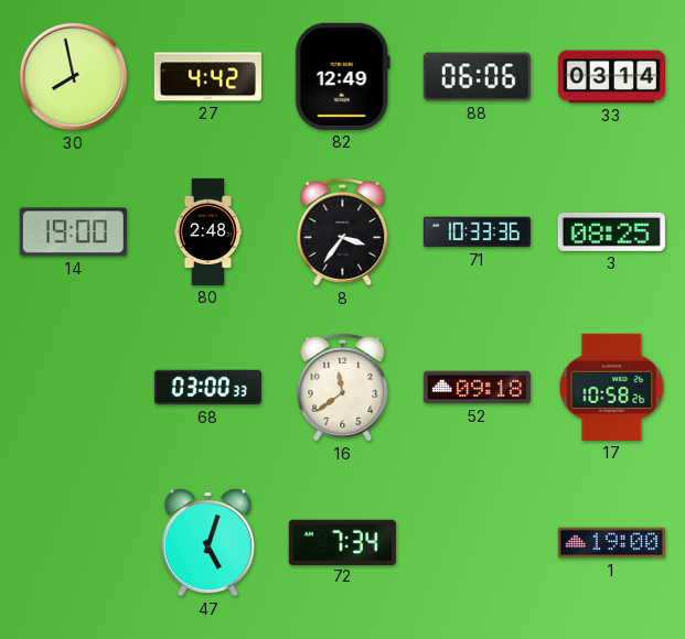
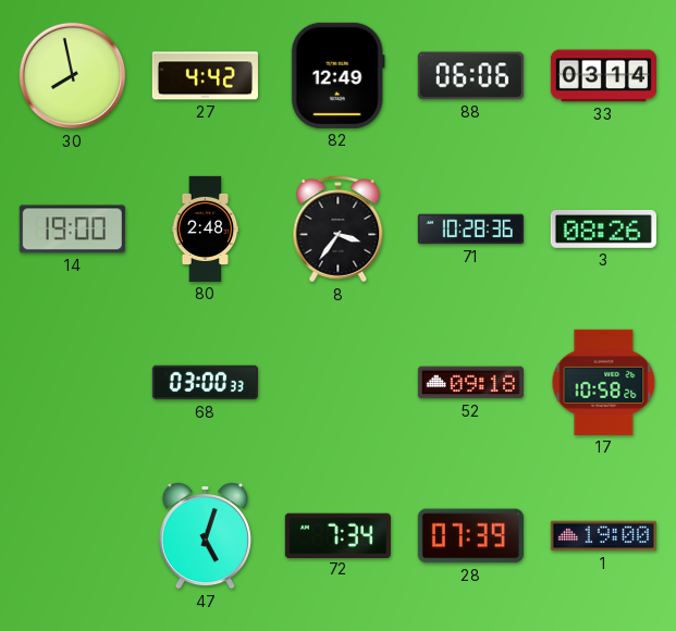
71: 10:33 -> 10:28
3: 08:25 -> 08:26
16: 11:39 -> none
28: none -> 07:39
